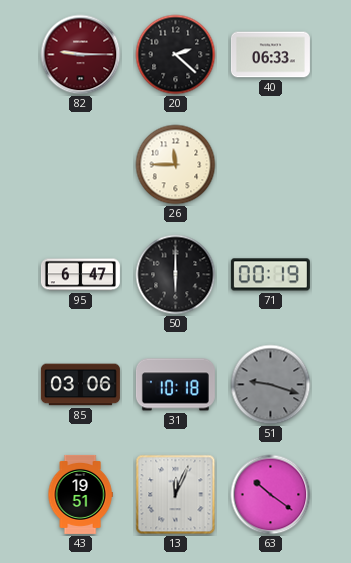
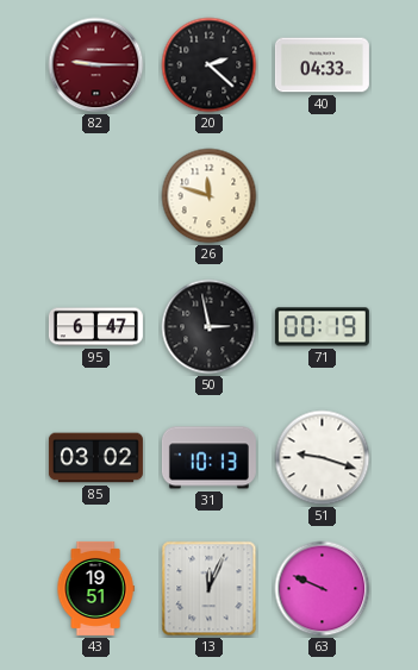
40: 06:33 -> 04:33
26: 11:45 -> 11:48
50: 6:00 -> 2:58
85: 03:06 -> 03:02
31: 10:18 -> 10:13
51 dial: grey -> white
63: 10:21 -> 9:49
